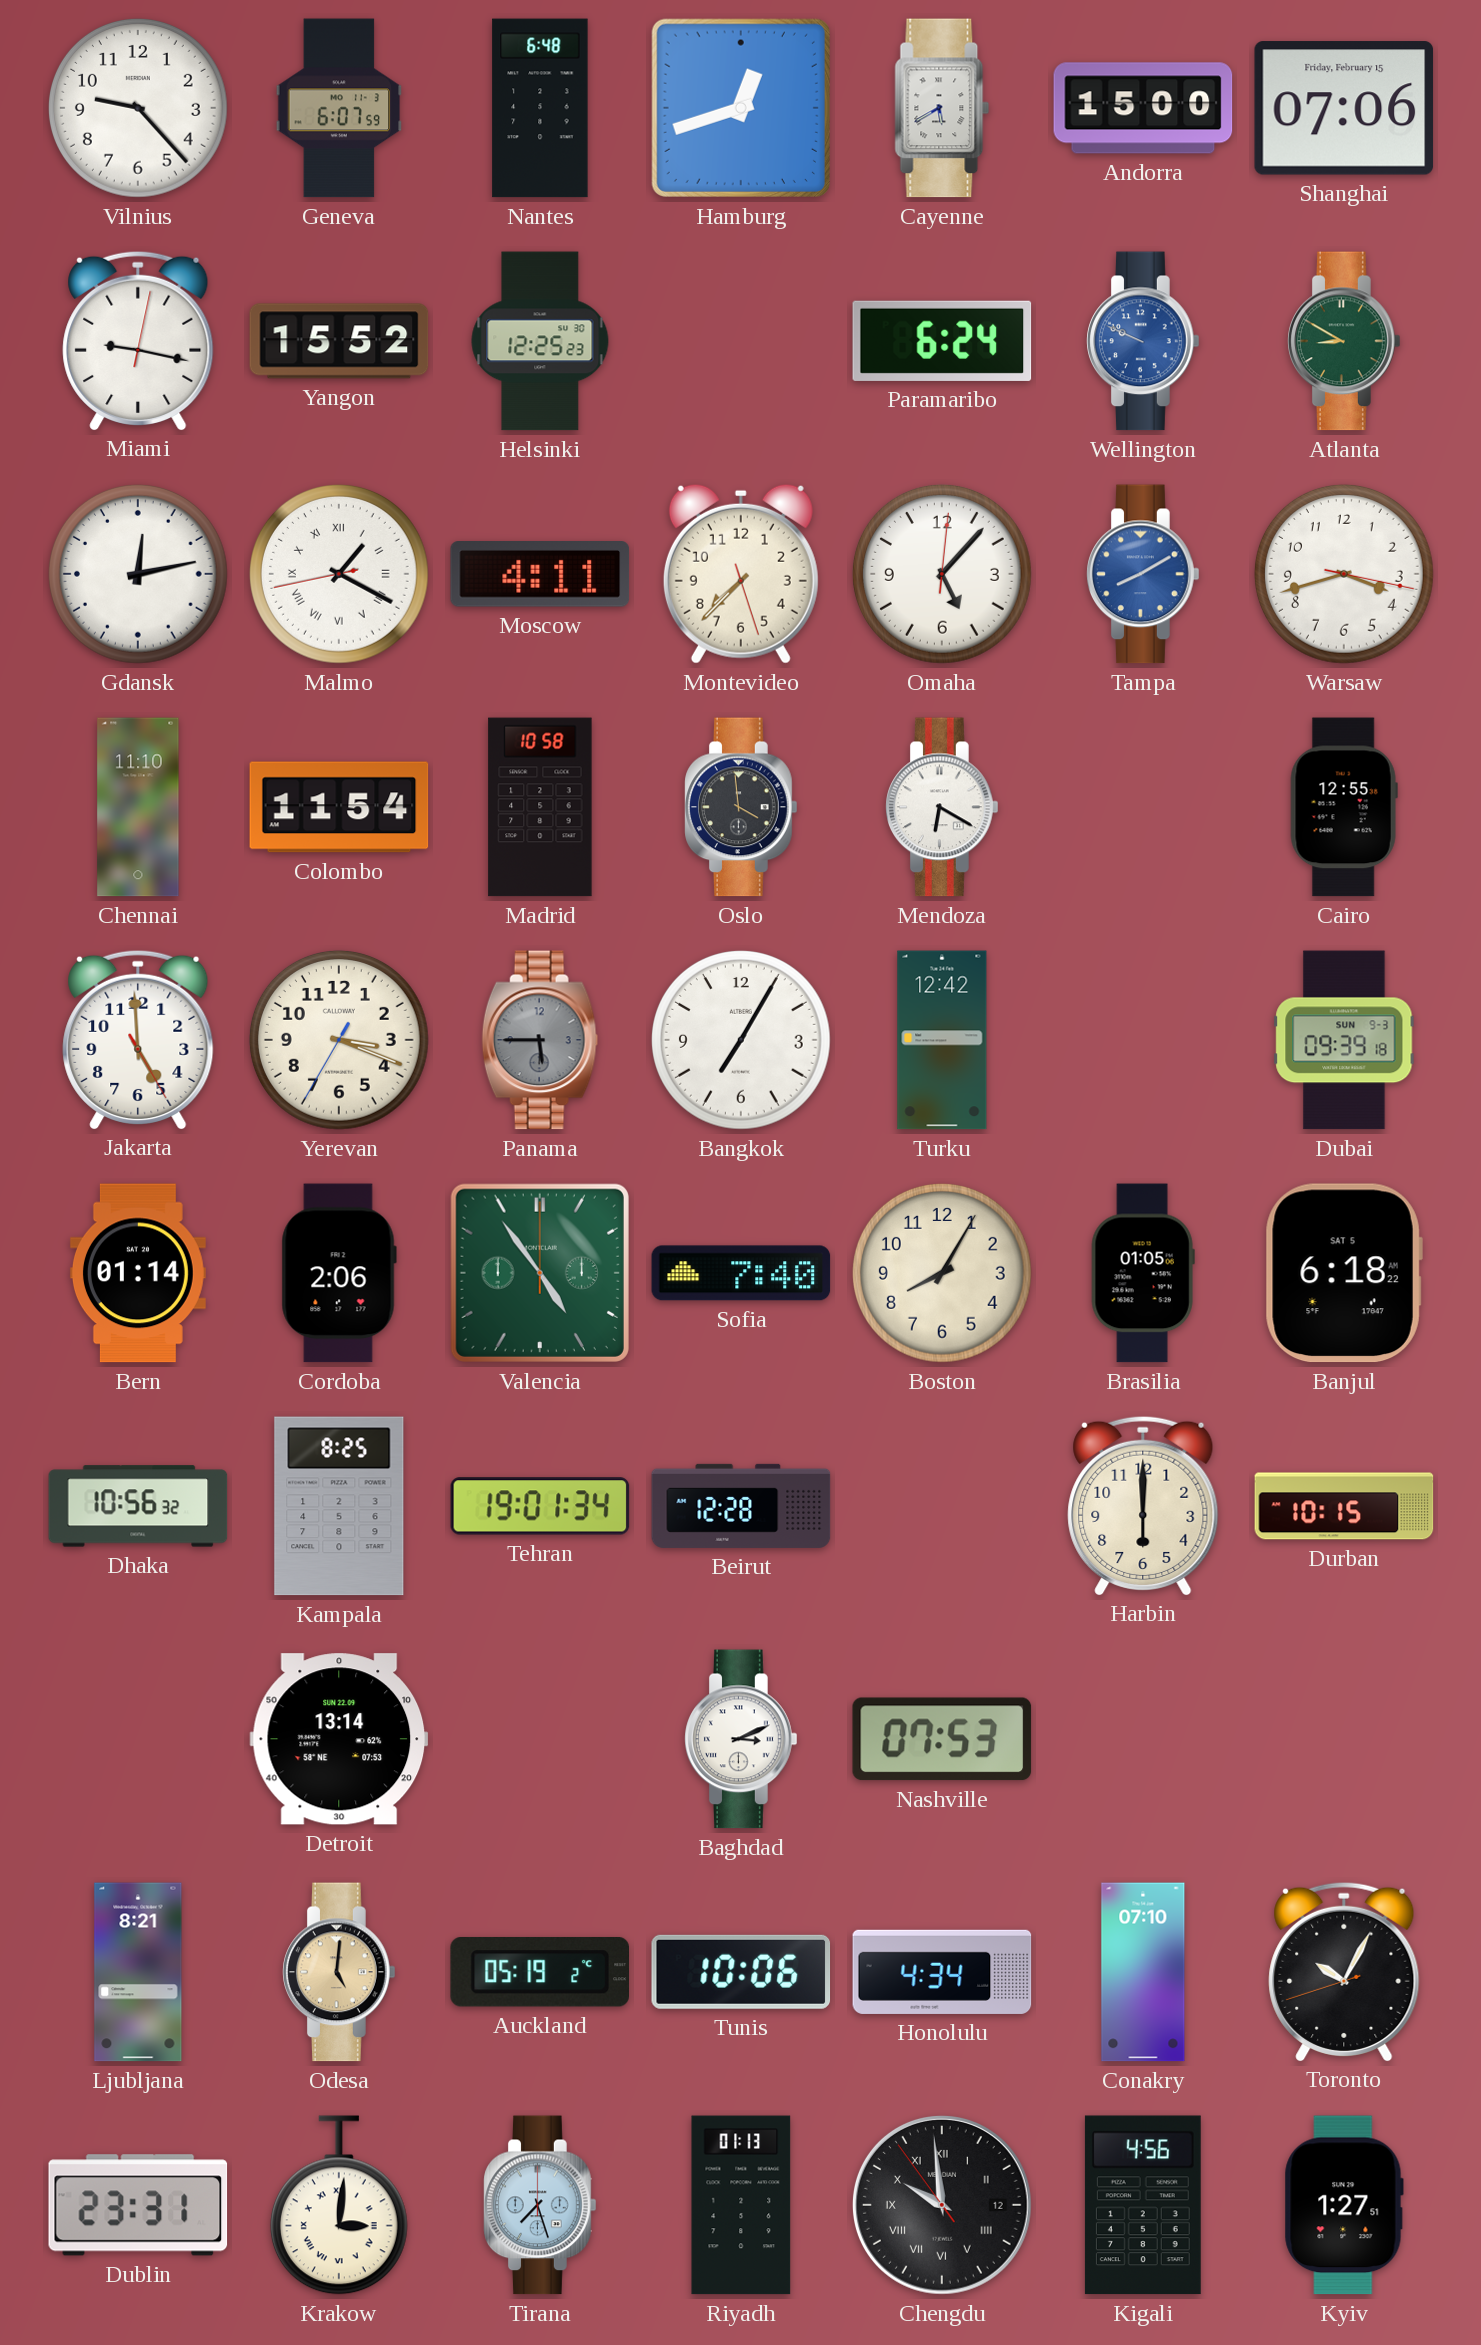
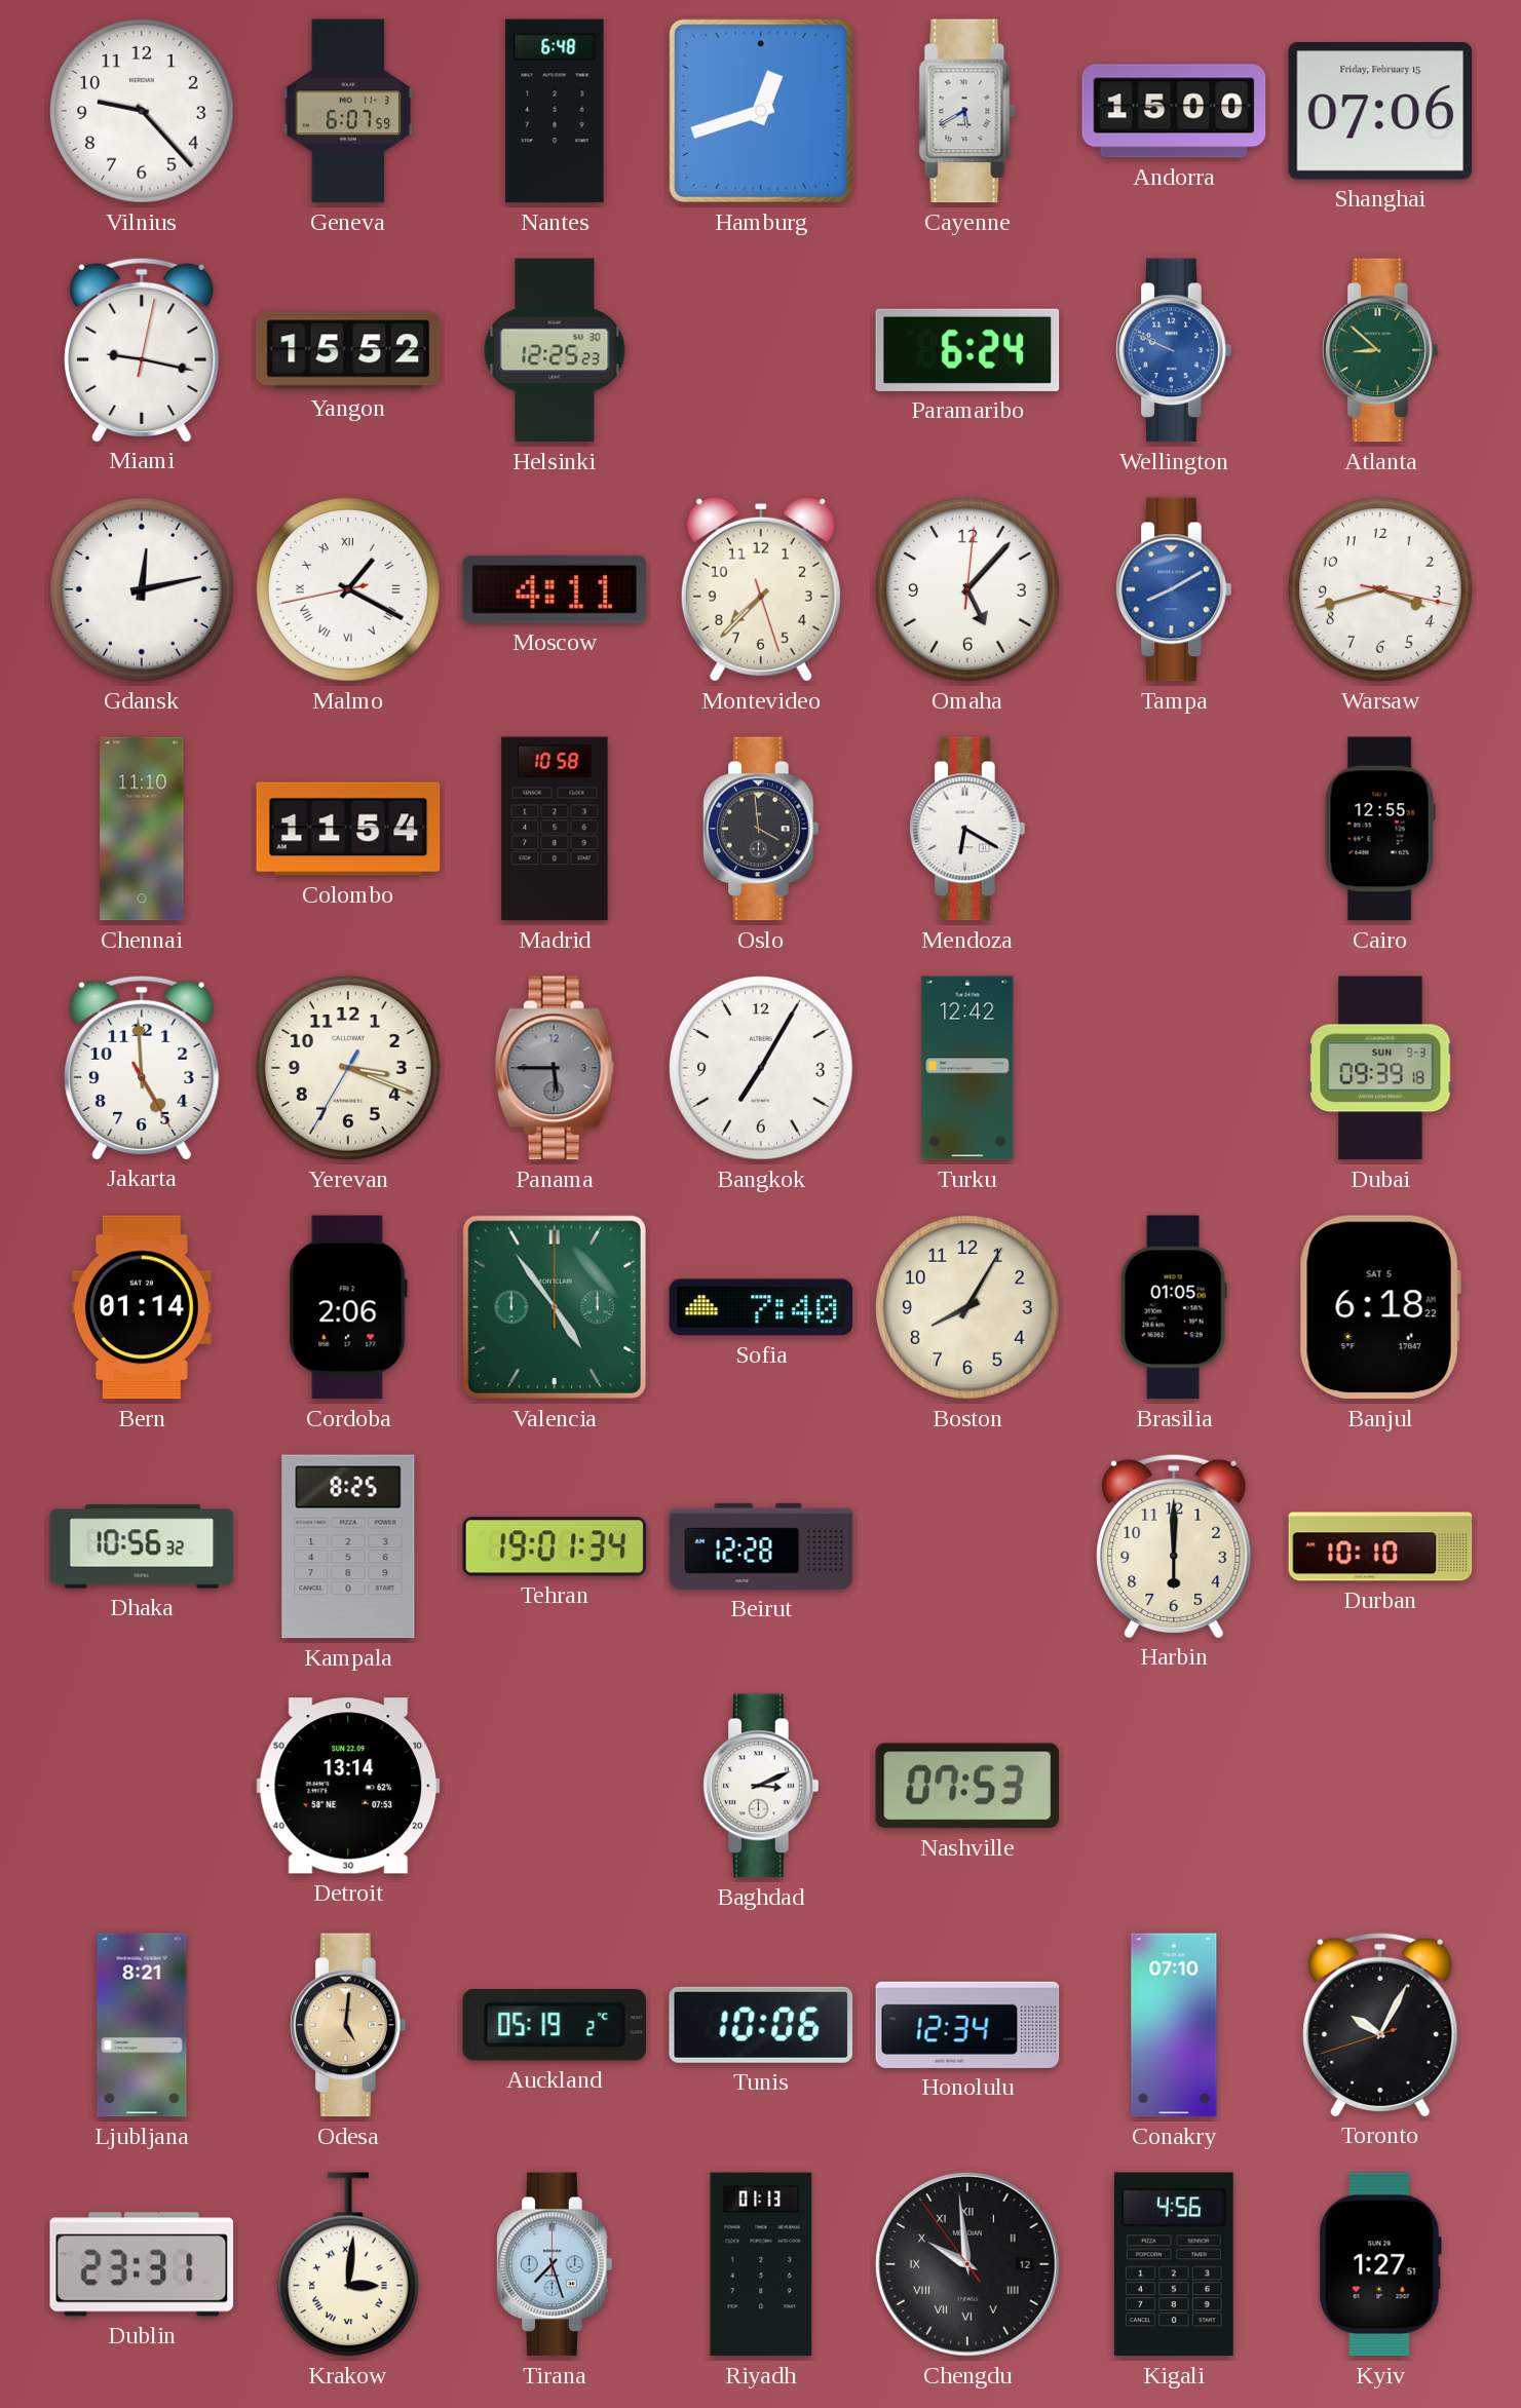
Atlanta: 8:50 -> 8:52
Durban: 10:15 -> 10:10
Honolulu: 4:34 -> 12:34
